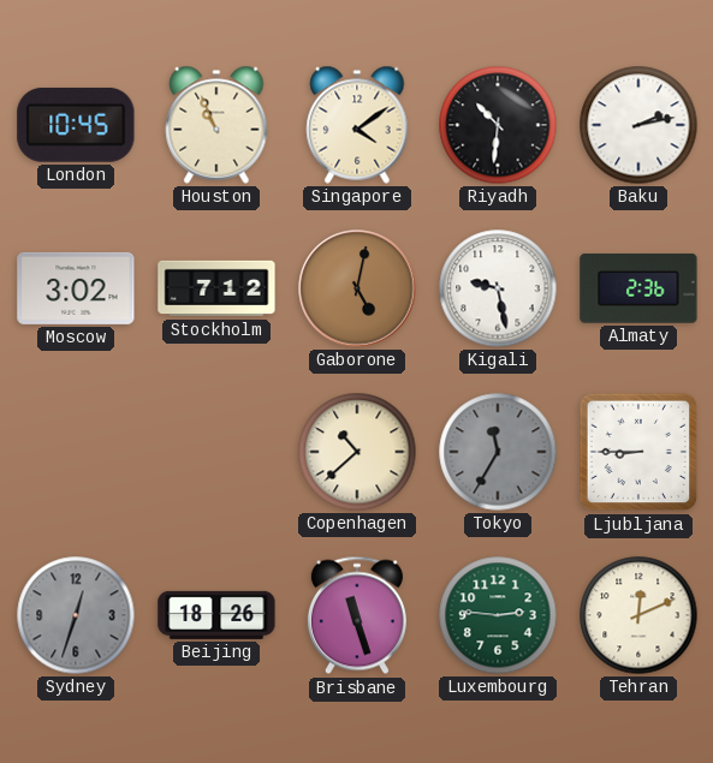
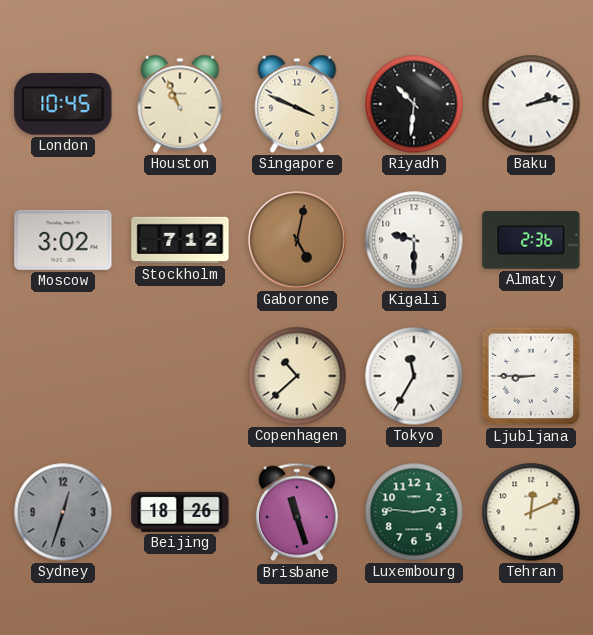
Singapore: 4:09 -> 3:49
Kigali: 9:28 -> 9:30
Tokyo dial: grey -> white
